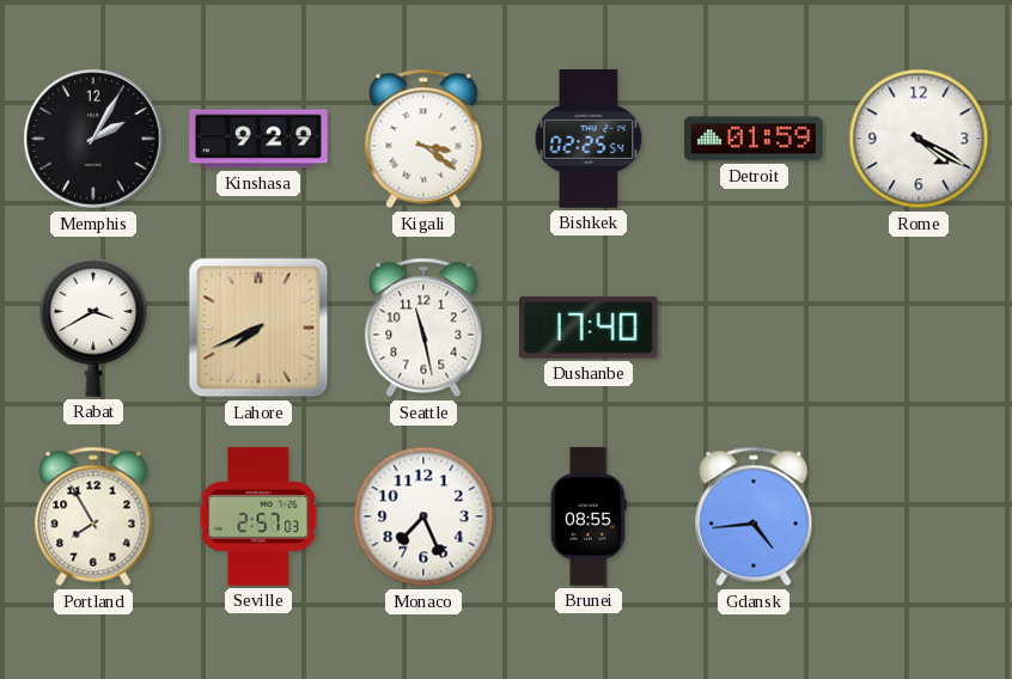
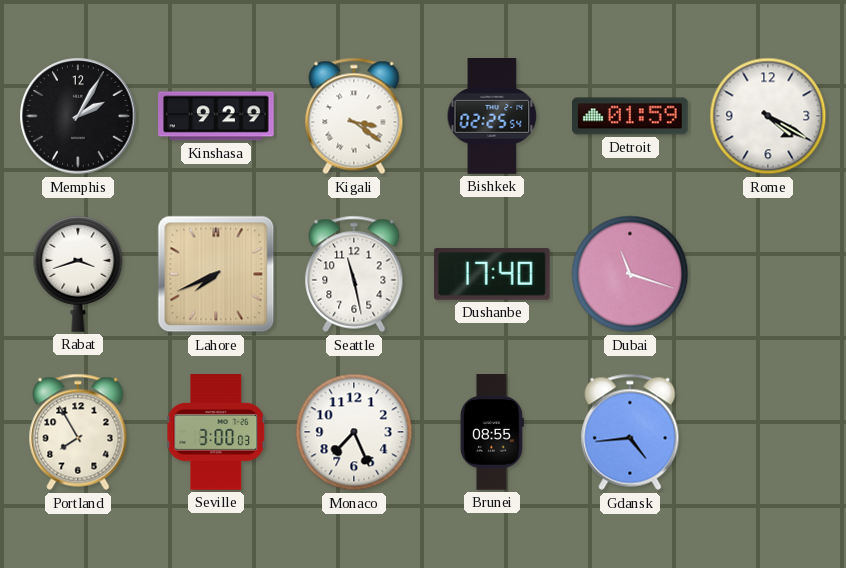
Rabat: 3:40 -> 3:42
Dubai: none -> 11:18
Seville: 2:57 -> 3:00
